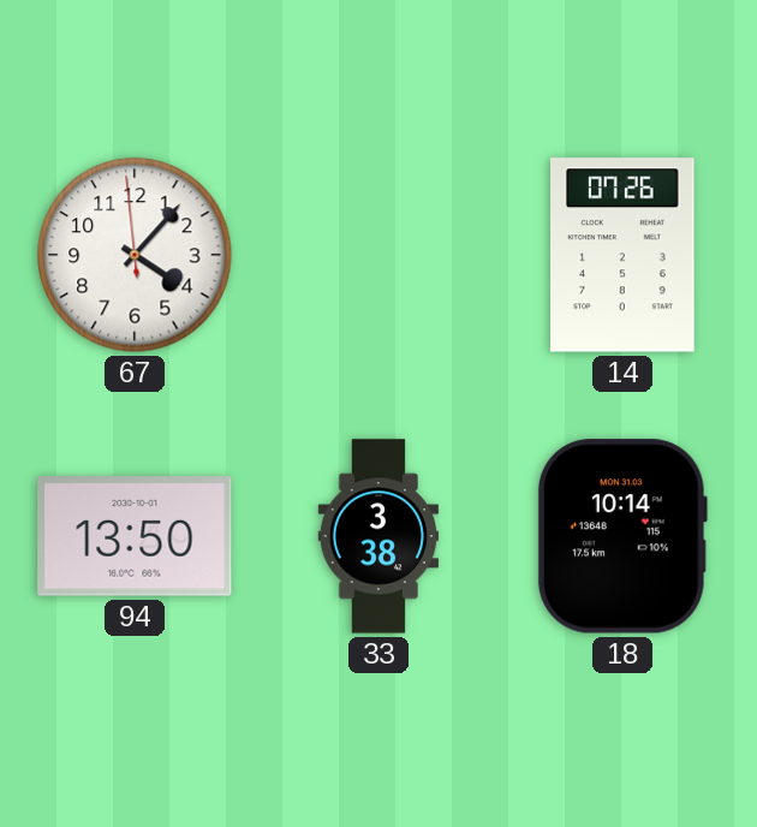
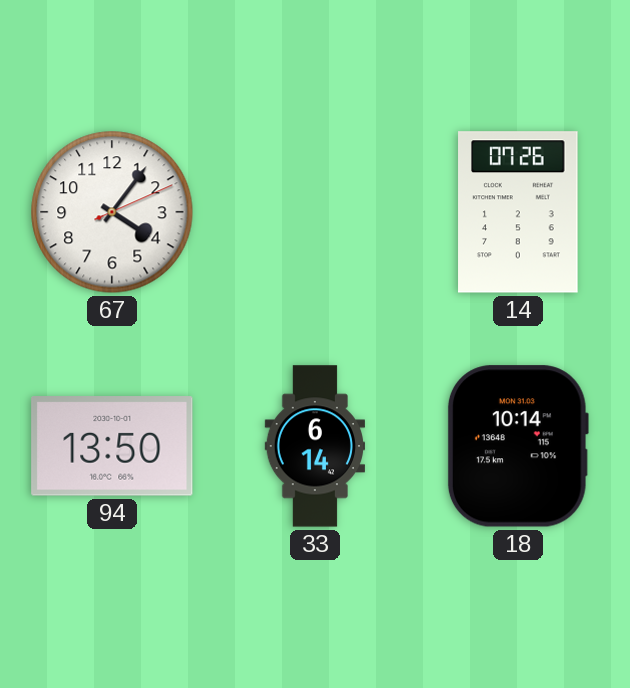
67: 4:06:59 -> 4:06:11
33: 3:38 -> 6:14
